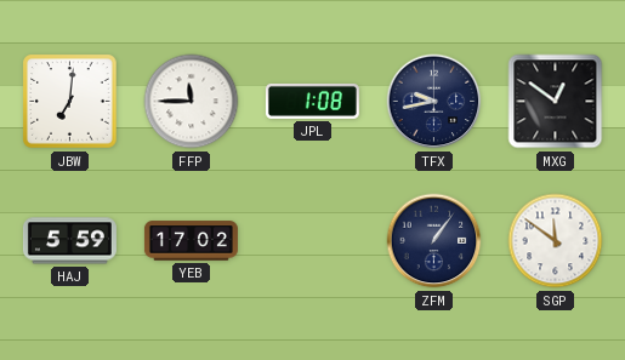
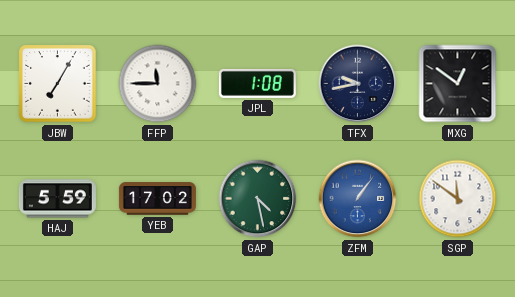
JBW: 7:01 -> 7:05
GAP: none -> 4:28
ZFM dial: navy -> blue
